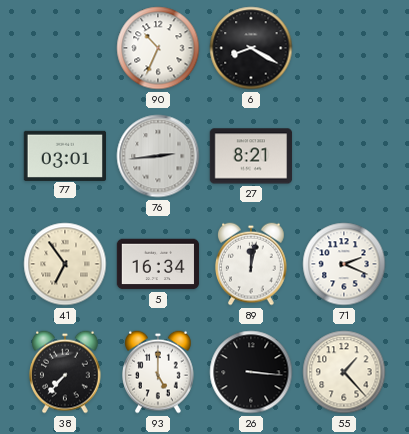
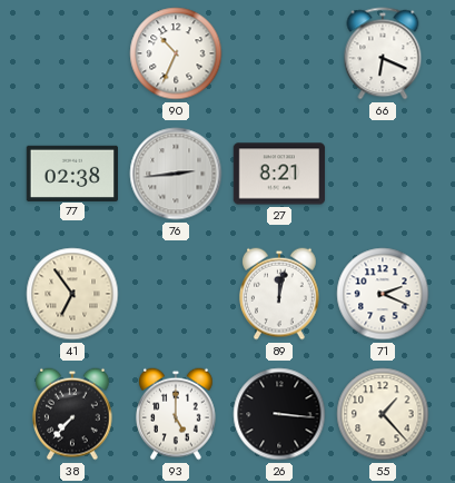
6: 8:20 -> none
66: none -> 6:19
77: 03:01 -> 02:38
5: 16:34 -> none
